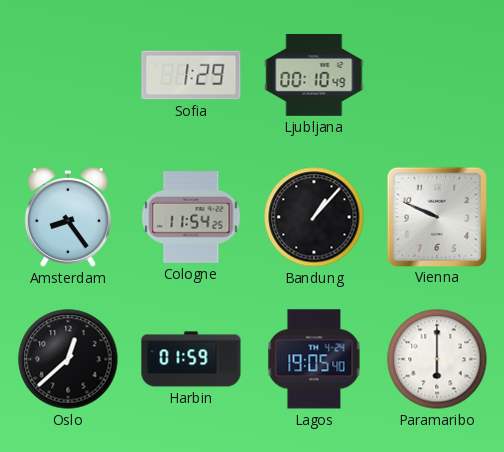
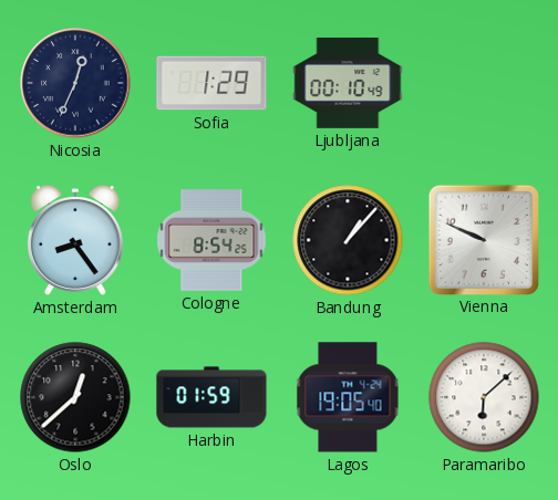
Nicosia: none -> 12:34
Cologne: 11:54 -> 8:54
Paramaribo: 6:00 -> 6:08
